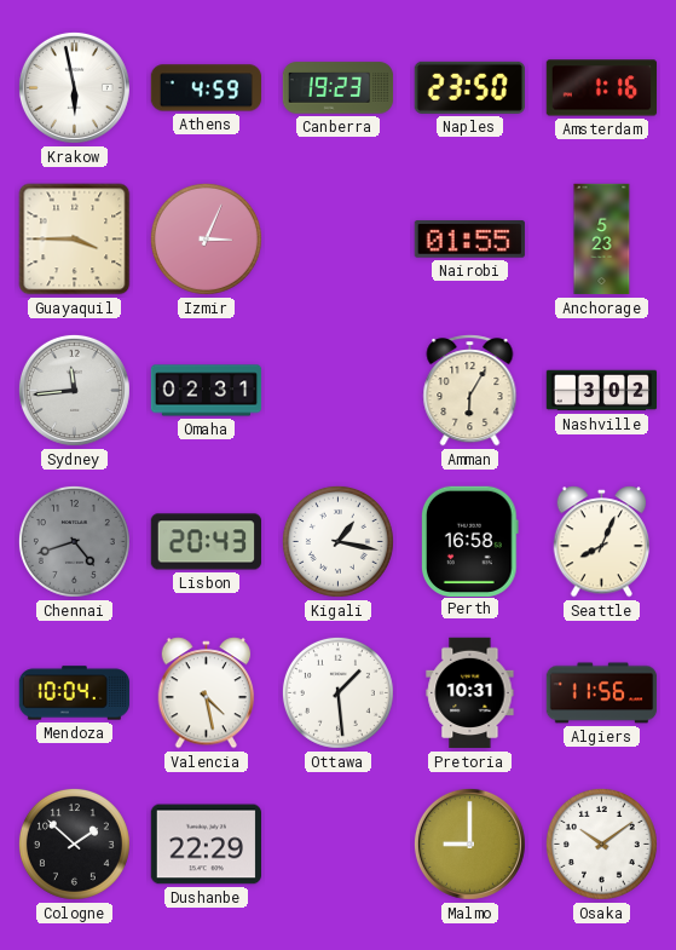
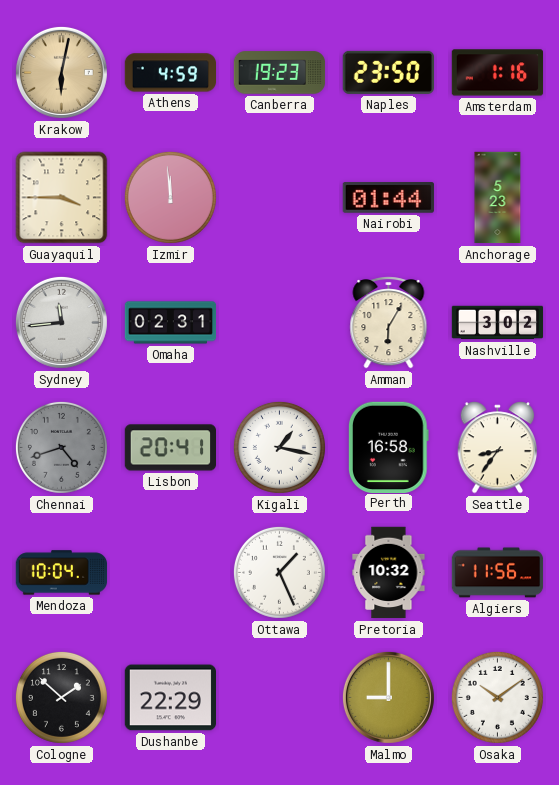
Krakow: 5:58 -> 6:02
Krakow dial: white -> champagne
Izmir: 3:04 -> 11:59
Nairobi: 01:55 -> 01:44
Lisbon: 20:43 -> 20:41
Seattle: 8:04 -> 8:36
Valencia: 4:28 -> none
Ottawa: 1:29 -> 1:26
Pretoria: 10:31 -> 10:32
